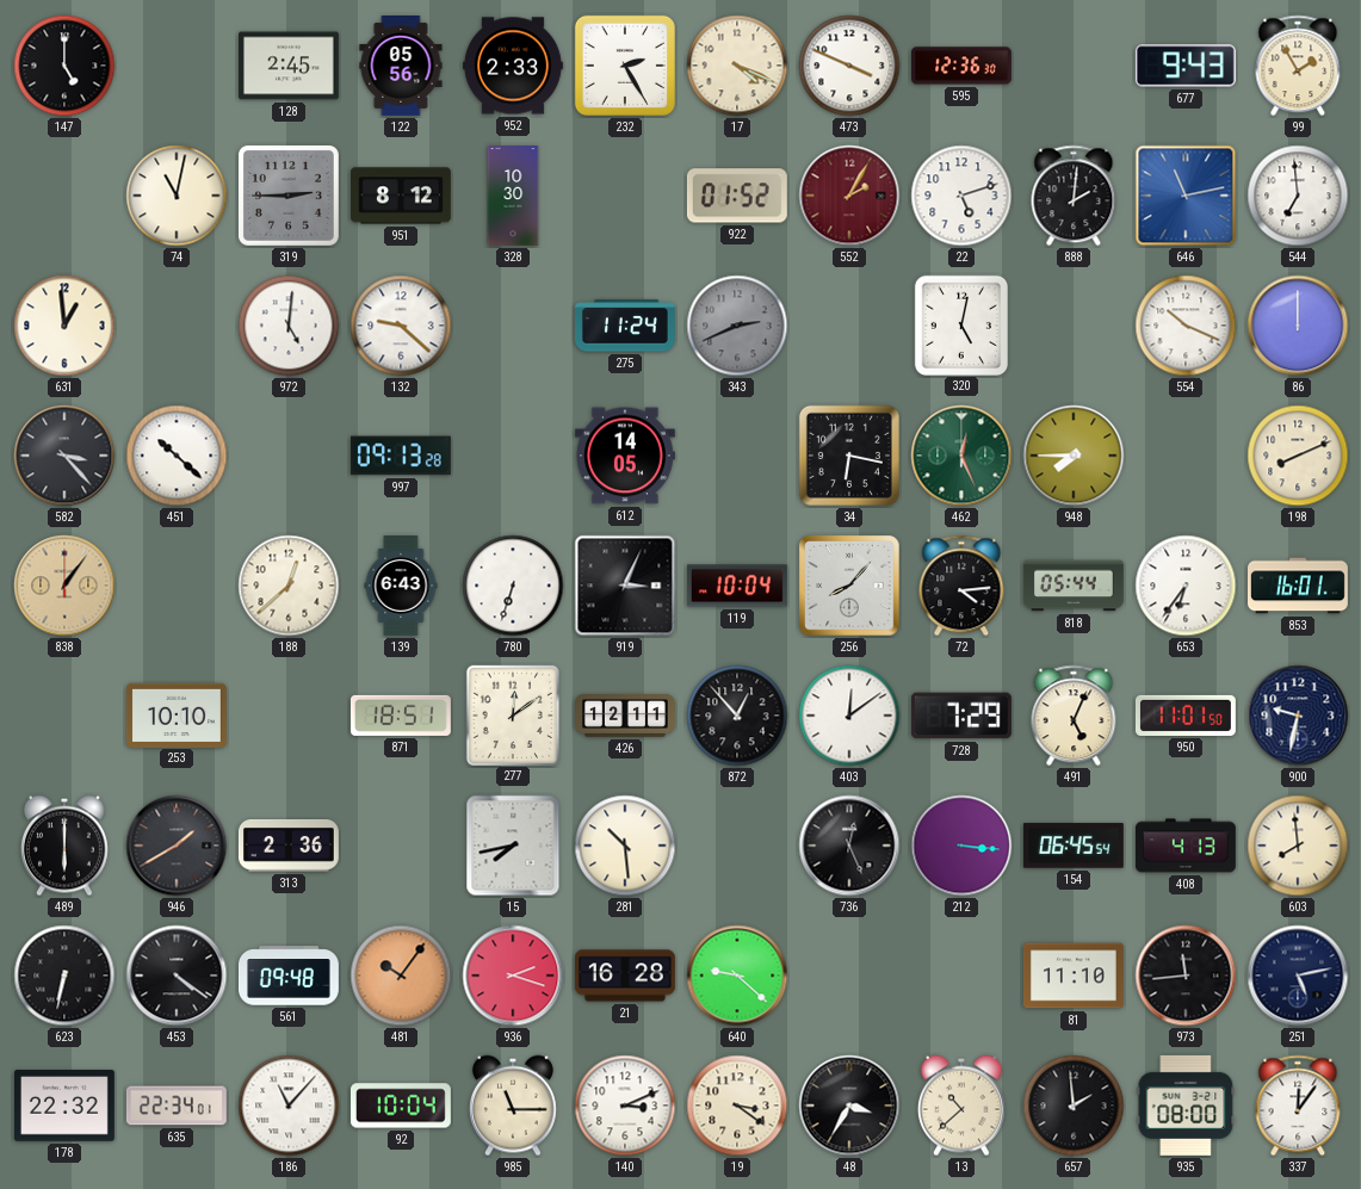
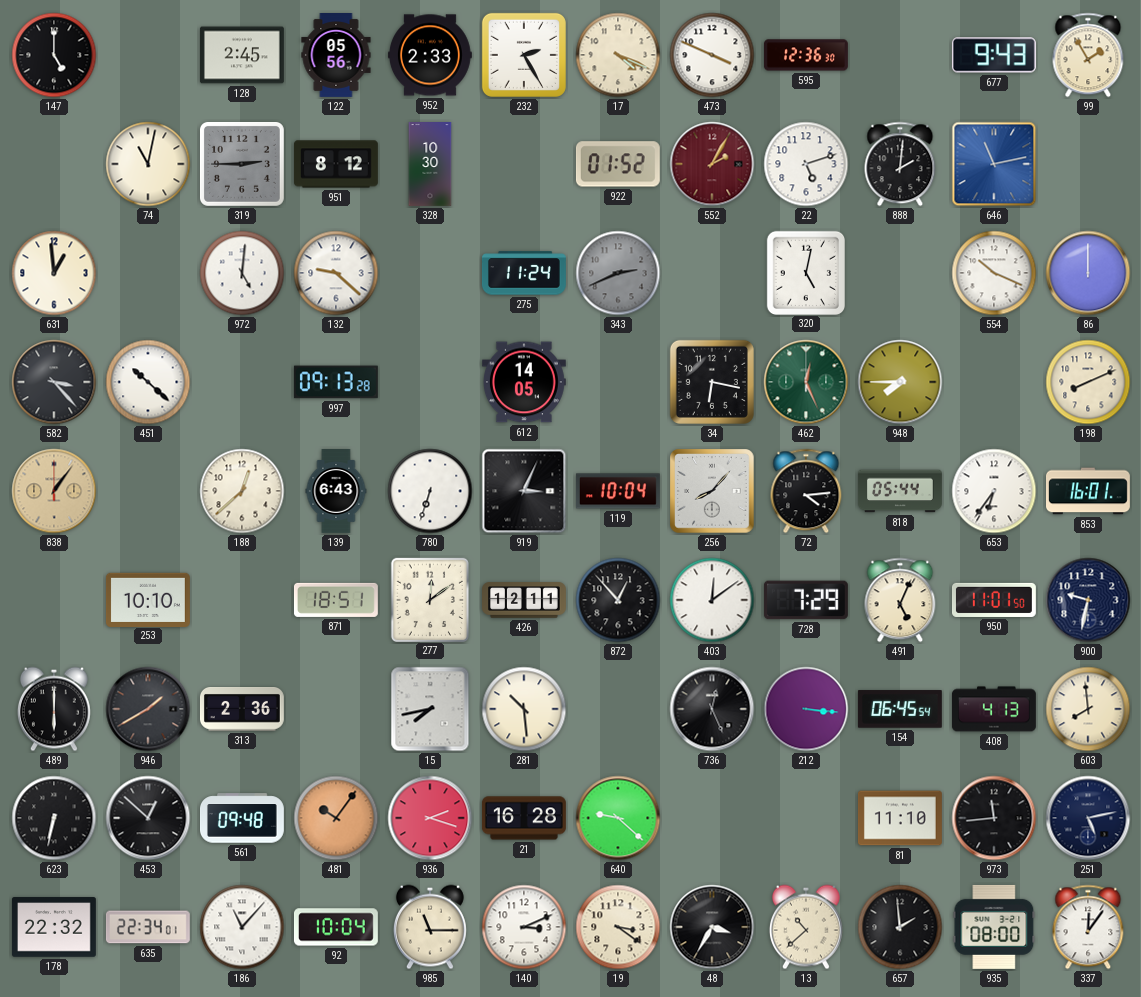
544: 6:59 -> none
453: 4:21 -> 12:52
